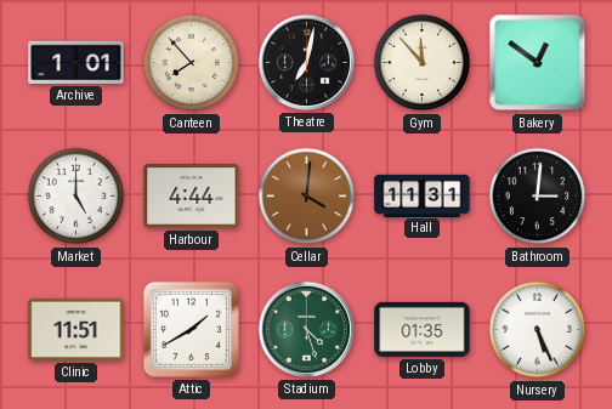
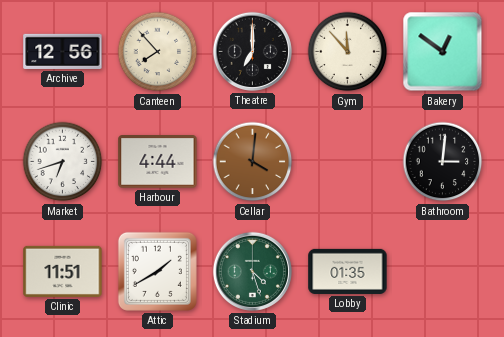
Archive: 1:01 -> 12:56
Theatre: 7:02 -> 7:00
Market: 5:00 -> 6:42
Hall: 11:31 -> none
Nursery: 5:26 -> none
